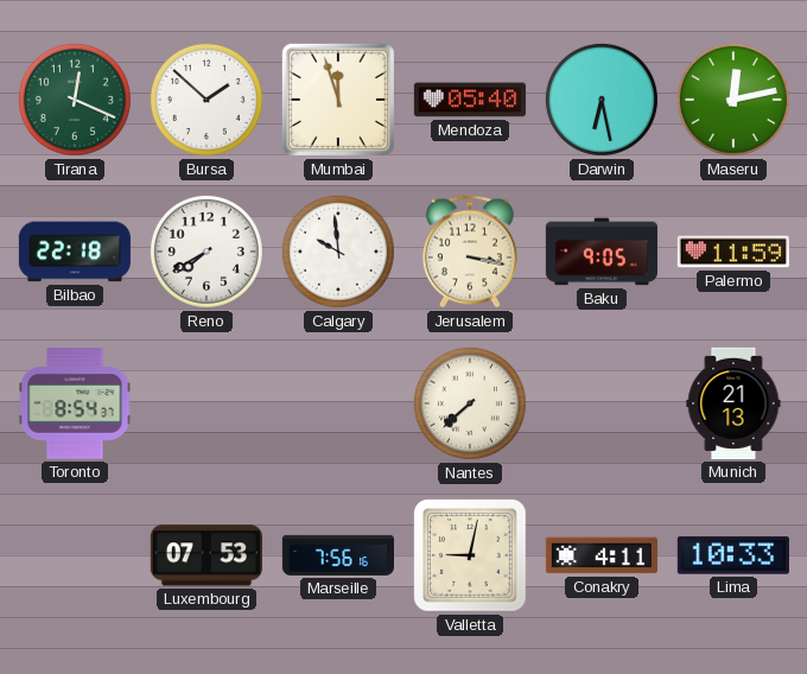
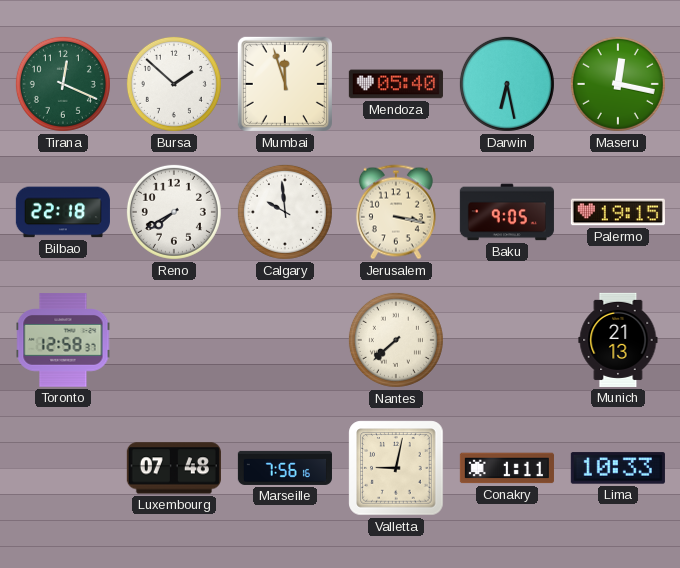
Maseru: 12:13 -> 12:17
Palermo: 11:59 -> 19:15
Toronto: 8:54 -> 12:58
Luxembourg: 07:53 -> 07:48
Conakry: 4:11 -> 1:11
